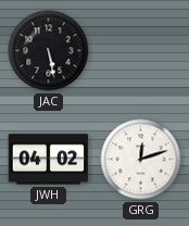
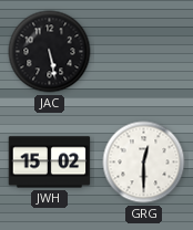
JWH: 04:02 -> 15:02
GRG: 12:12 -> 12:30
